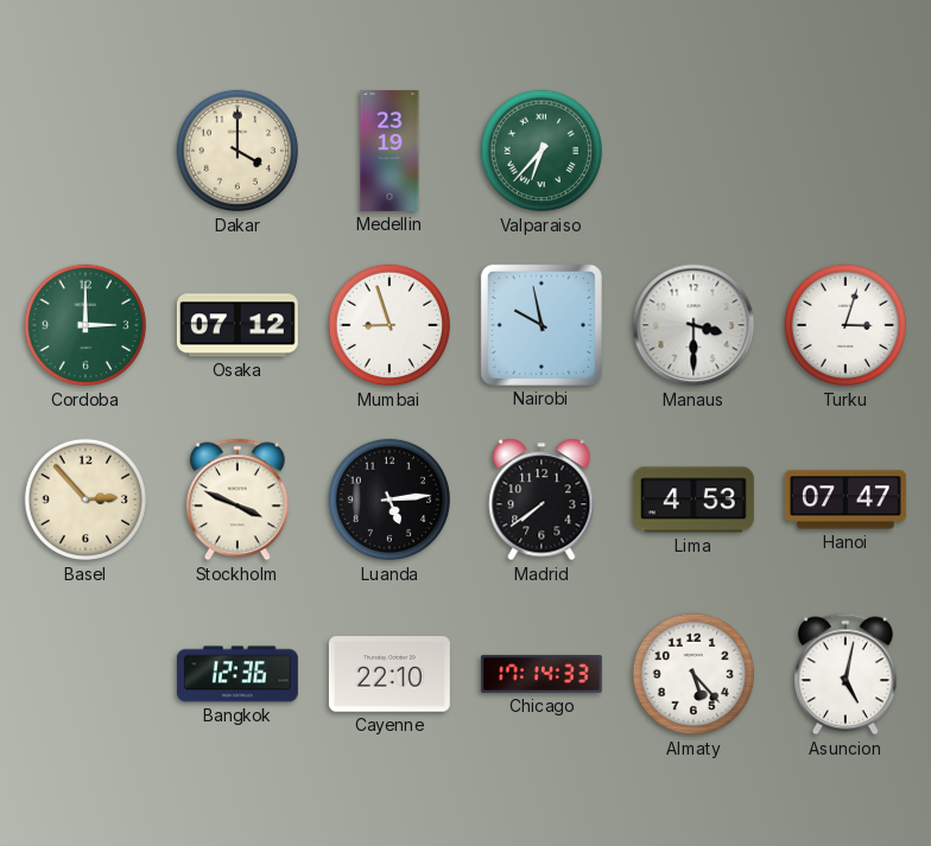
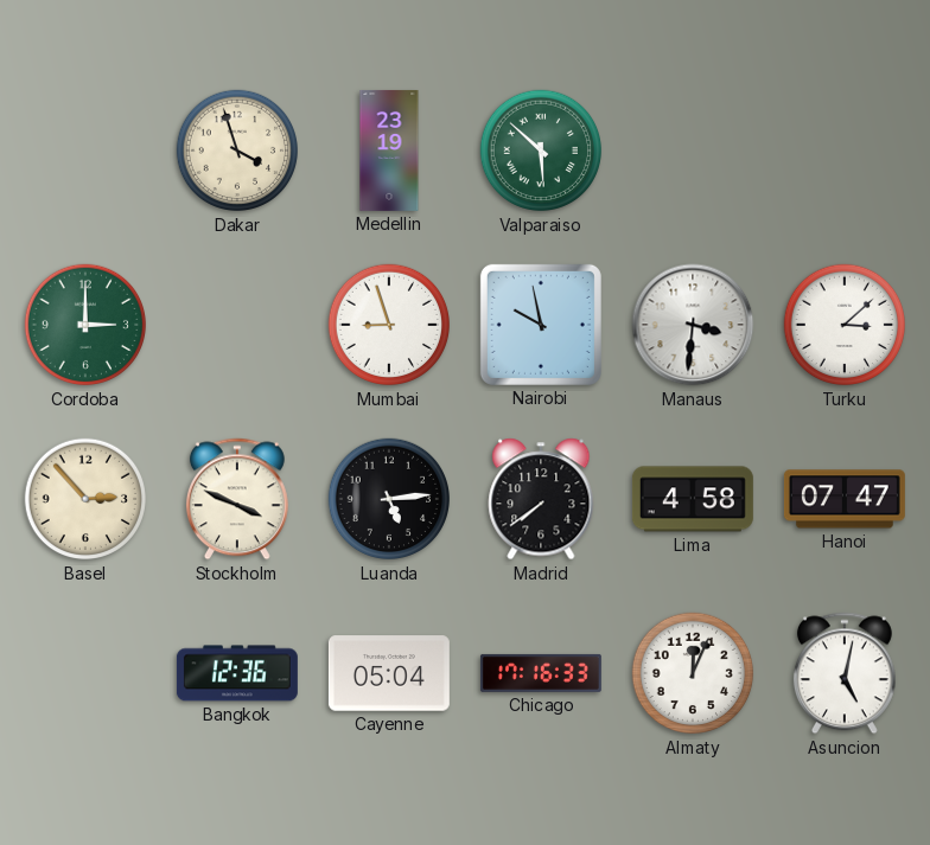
Dakar: 4:00 -> 3:57
Valparaiso: 6:37 -> 5:52
Osaka: 07:12 -> none
Manaus: 3:30 -> 3:31
Turku: 3:03 -> 3:08
Lima: 4:53 -> 4:58
Cayenne: 22:10 -> 05:04
Chicago: 17:14 -> 17:16
Almaty: 5:23 -> 12:04
